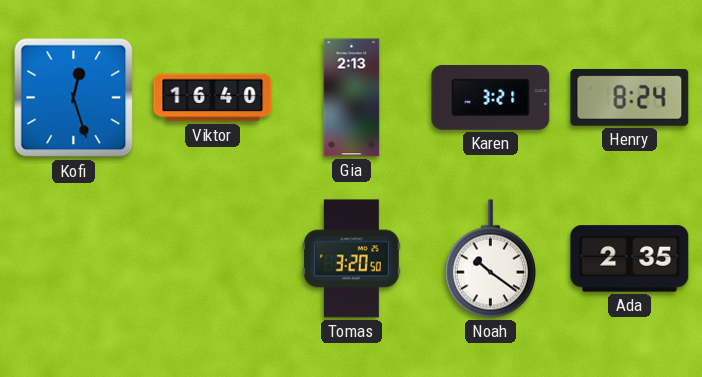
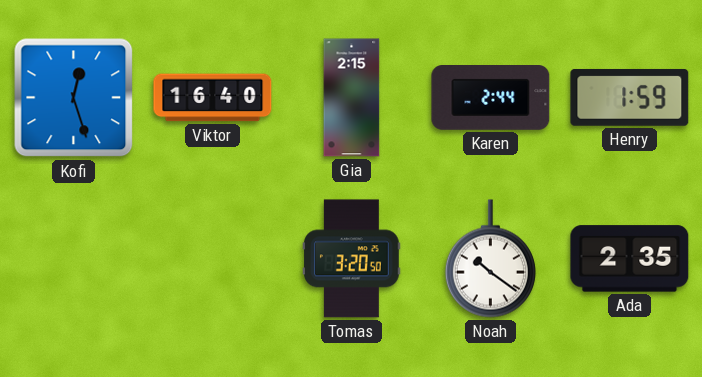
Gia: 2:13 -> 2:15
Karen: 3:21 -> 2:44
Henry: 8:24 -> 1:59
